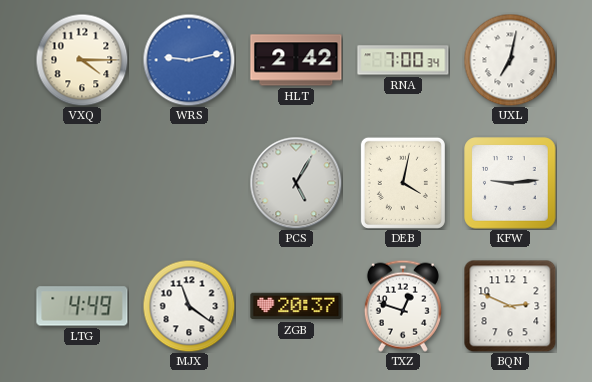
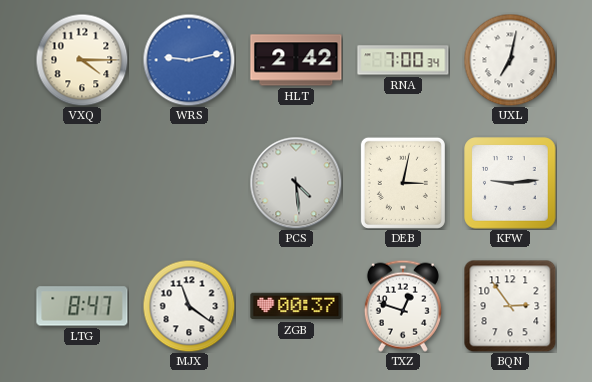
PCS: 5:05 -> 4:29
DEB: 4:02 -> 3:02
LTG: 4:49 -> 8:47
ZGB: 20:37 -> 00:37
BQN: 2:49 -> 2:54
